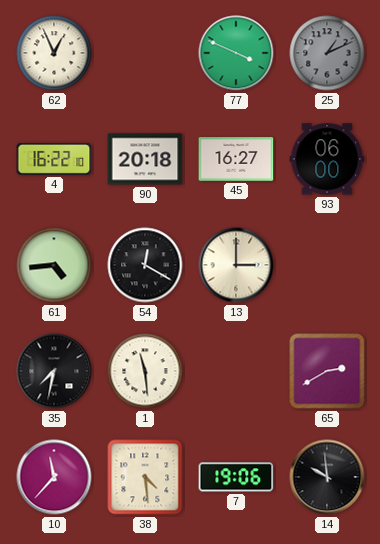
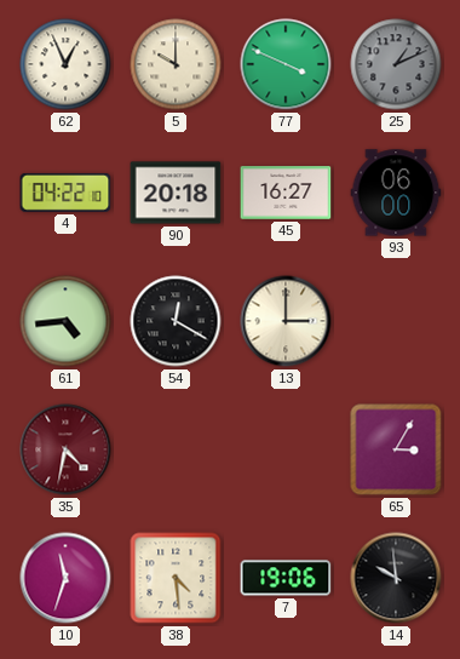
5: none -> 10:00
4: 16:22 -> 04:22
35: 7:32 -> 4:32
35 dial: black -> burgundy
1: 11:29 -> none
65: 2:40 -> 3:05
10: 11:37 -> 11:33
